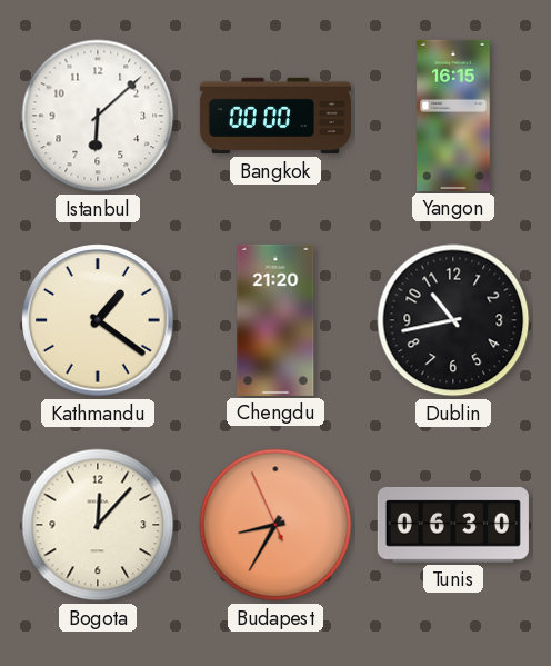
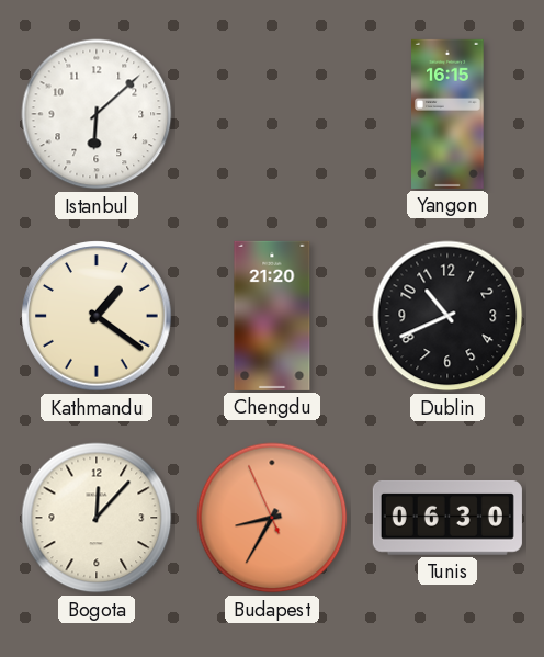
Bangkok: 00:00 -> none
Dublin: 10:43 -> 10:41
